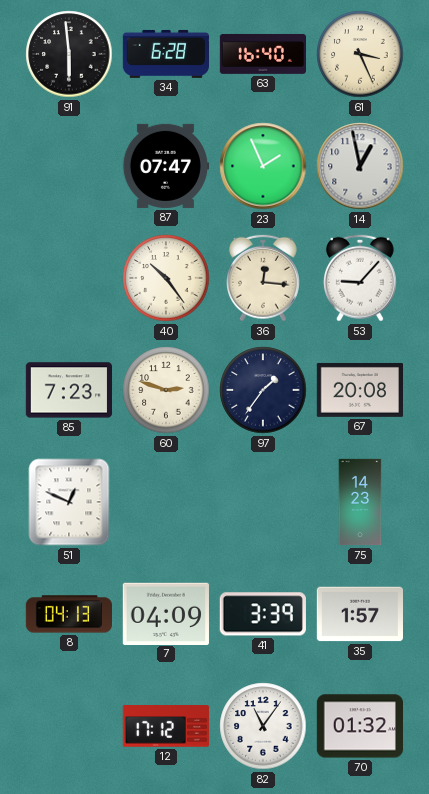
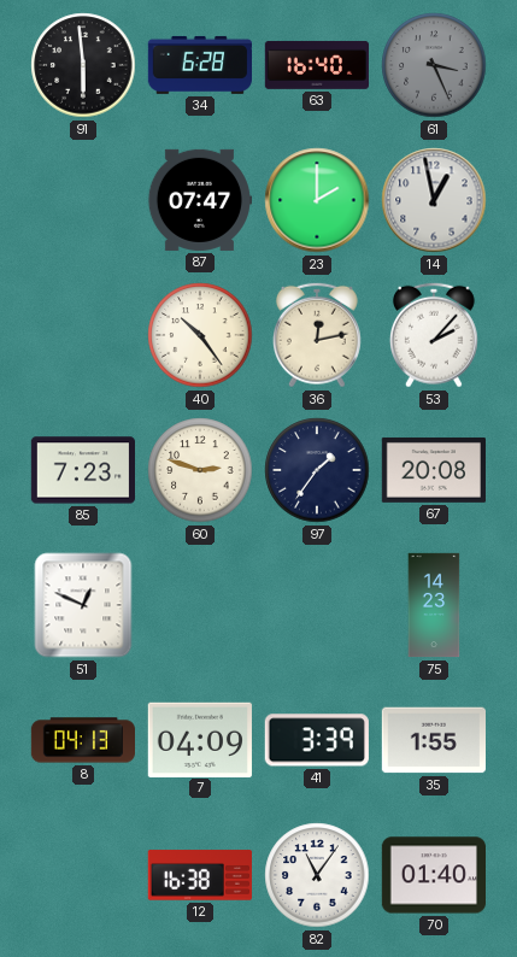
61 dial: cream -> grey
23: 1:56 -> 2:00
36: 12:16 -> 12:13
53: 9:07 -> 2:07
35: 1:57 -> 1:55
12: 17:12 -> 16:38
70: 01:32 -> 01:40
